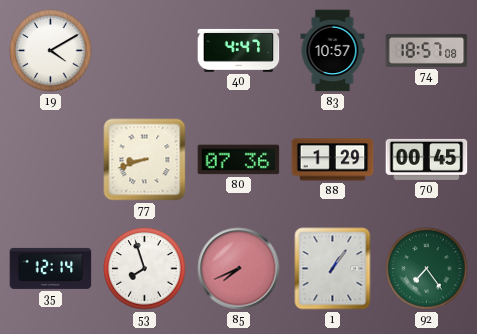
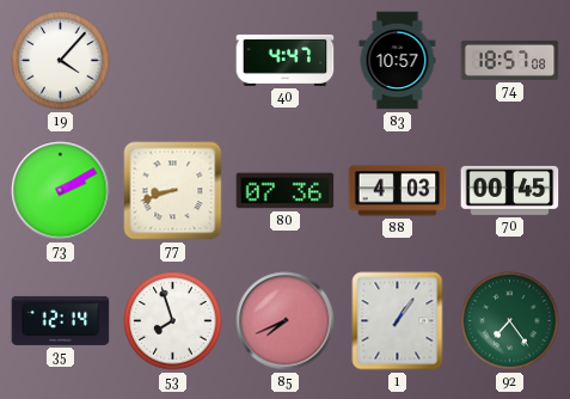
19: 4:10 -> 4:07
73: none -> 2:10
88: 1:29 -> 4:03
